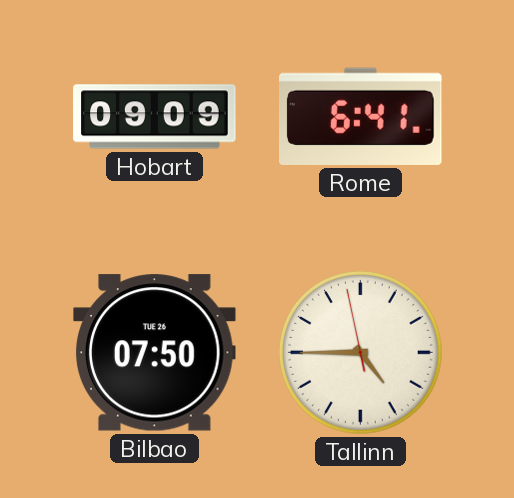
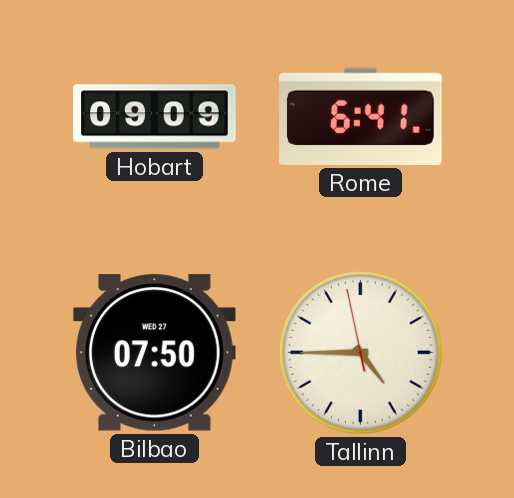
Bilbao date: TUE 26 -> WED 27
